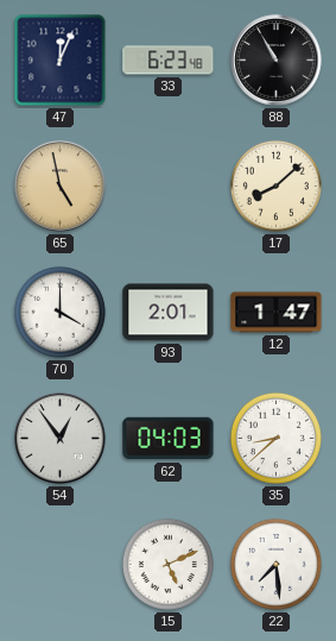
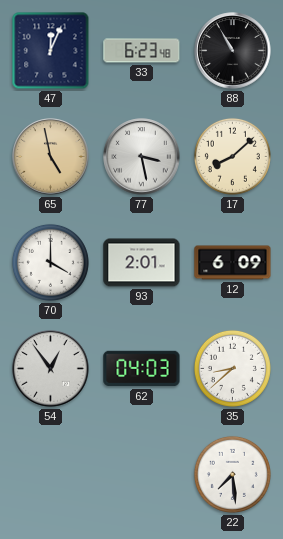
77: none -> 3:28
12: 1:47 -> 6:09
15: 5:11 -> none
